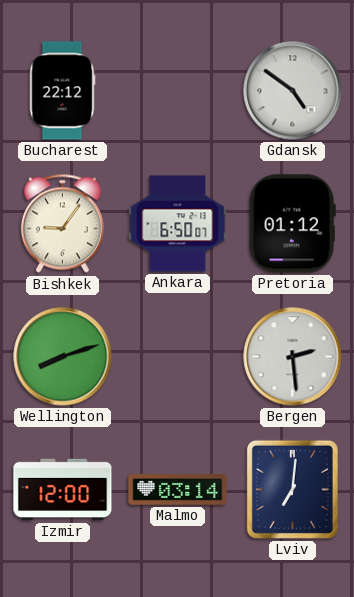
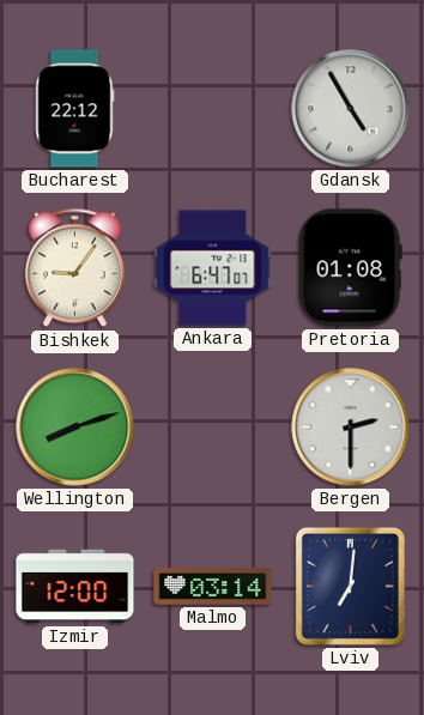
Gdansk: 4:51 -> 4:55
Ankara: 6:50 -> 6:47
Pretoria: 01:12 -> 01:08
Bergen: 2:29 -> 2:30
